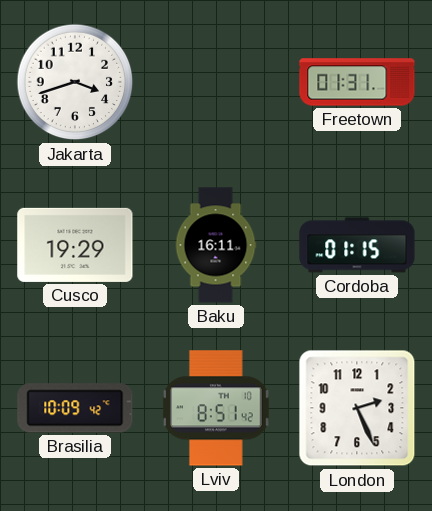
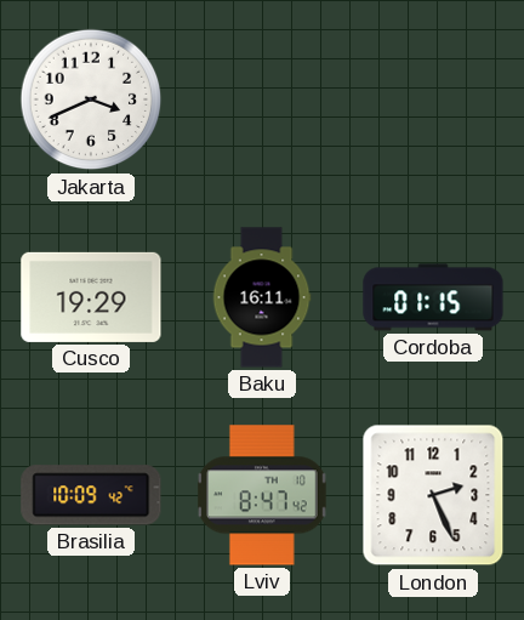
Jakarta: 3:42 -> 3:41
Freetown: 01:31 -> none
Lviv: 8:51 -> 8:47
